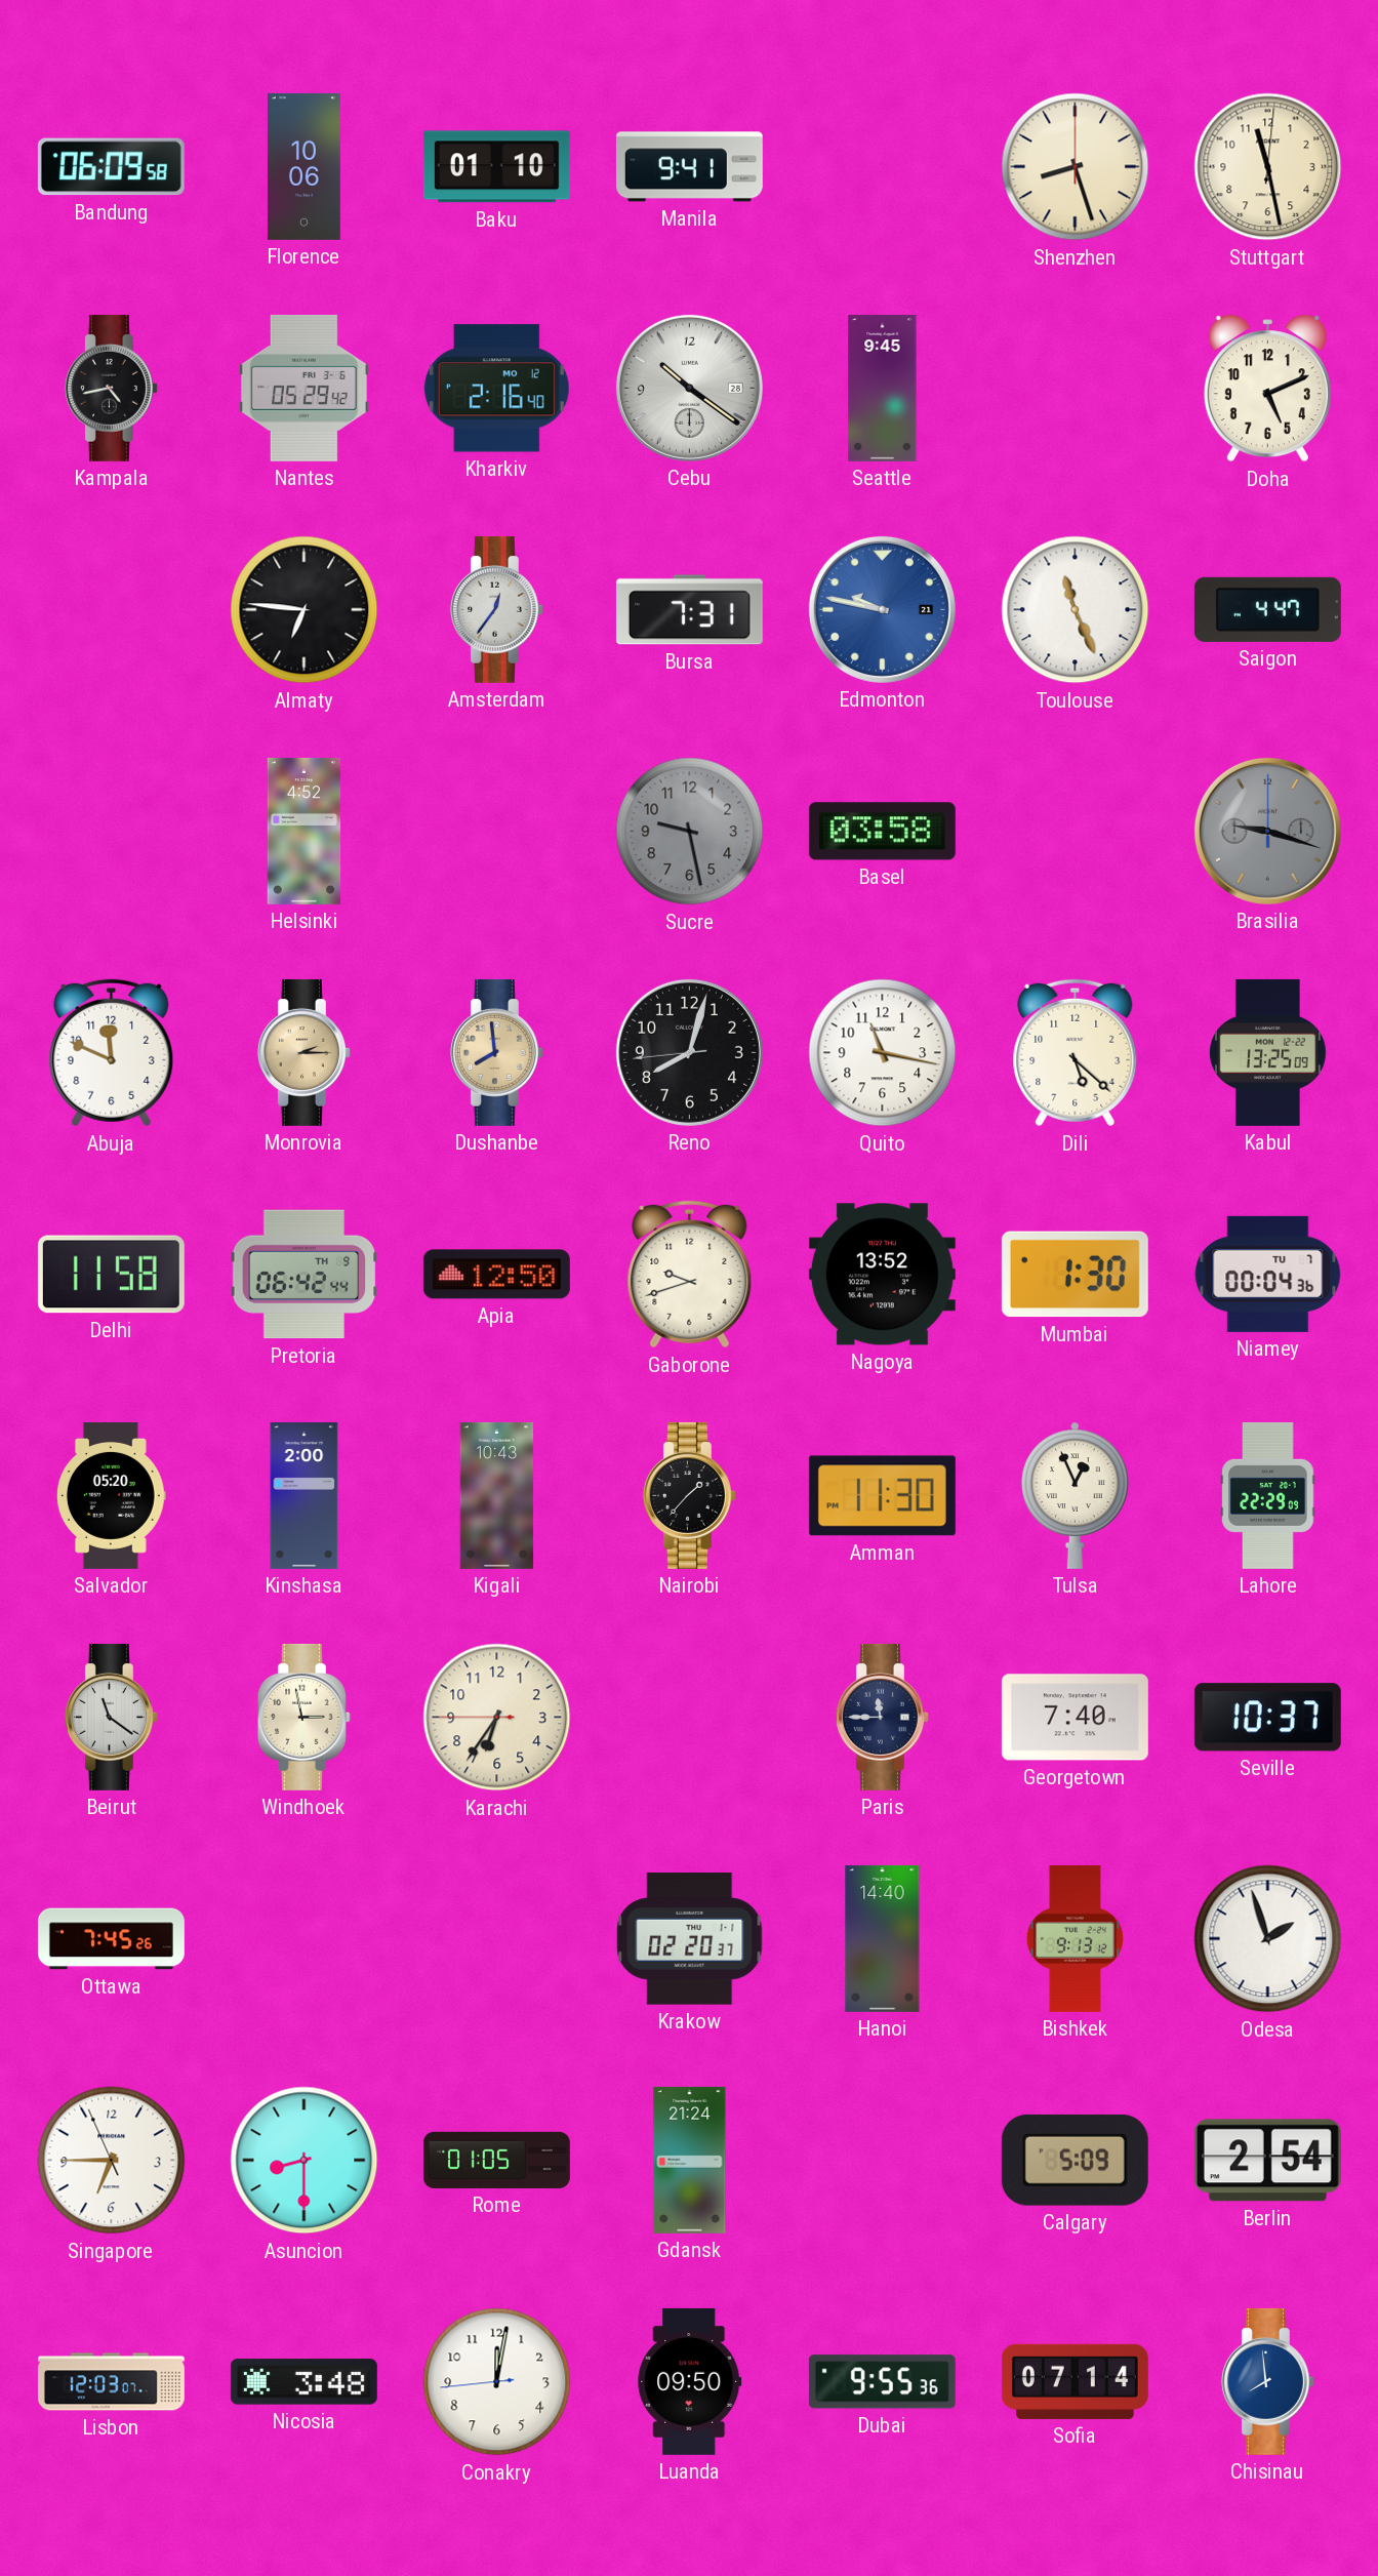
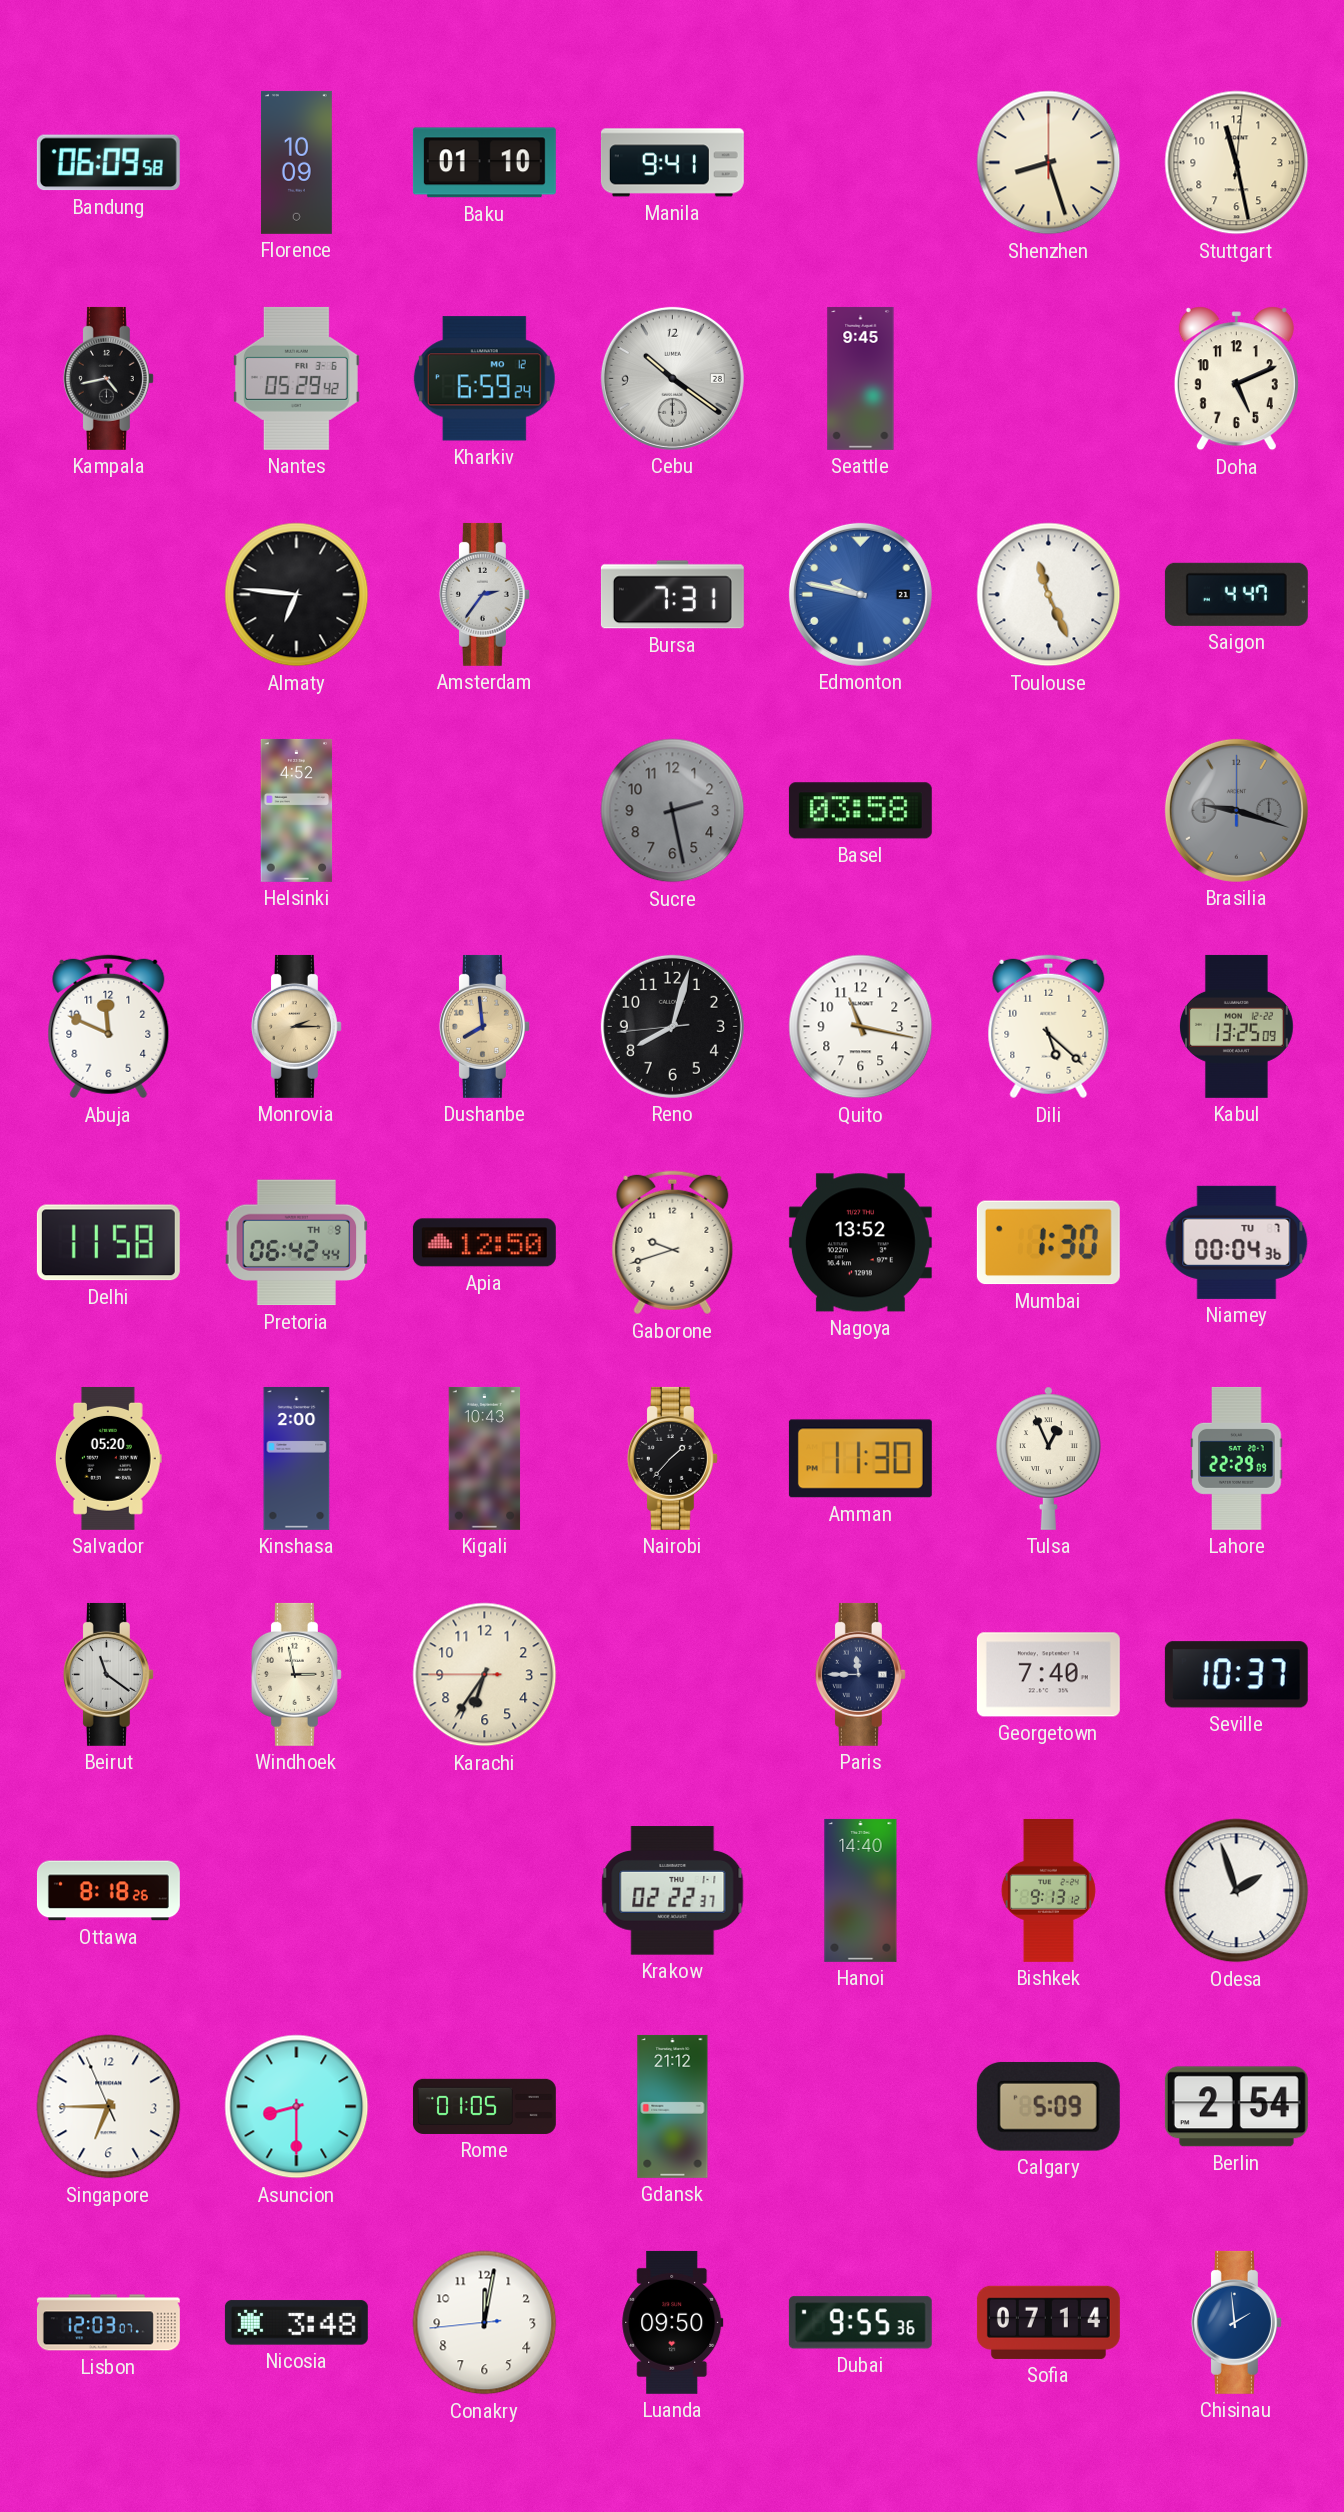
Florence: 10:06 -> 10:09
Kharkiv: 2:16 -> 6:59
Amsterdam: 12:36 -> 2:36
Sucre: 9:28 -> 2:28
Ottawa: 7:45 -> 8:18
Krakow: 02:20 -> 02:22
Gdansk: 21:24 -> 21:12
Chisinau: 7:59 -> 1:59
